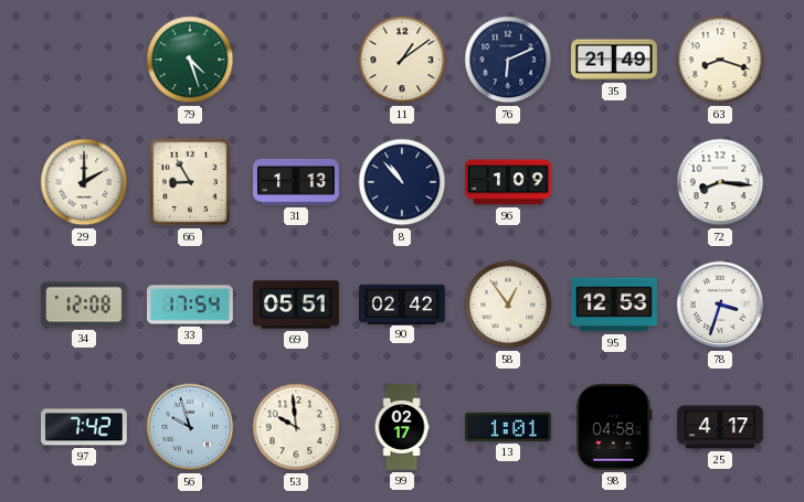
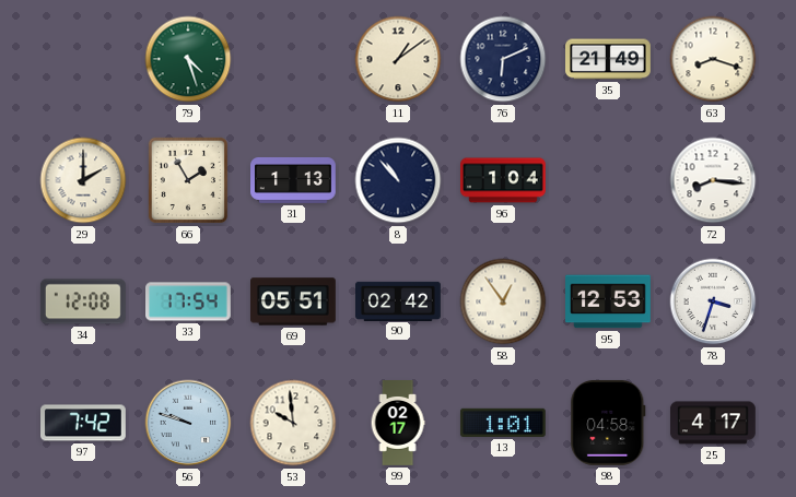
66: 8:55 -> 1:55
96: 1:09 -> 1:04
56: 9:57 -> 9:48
